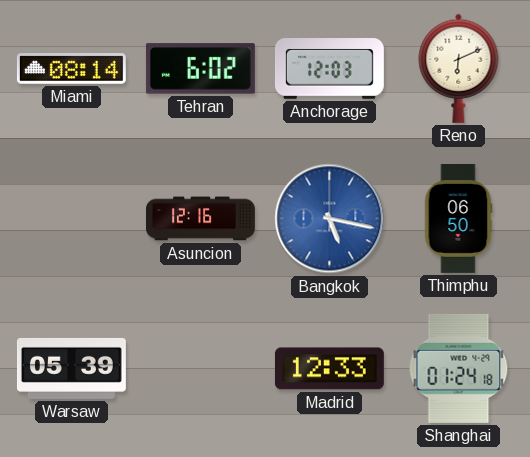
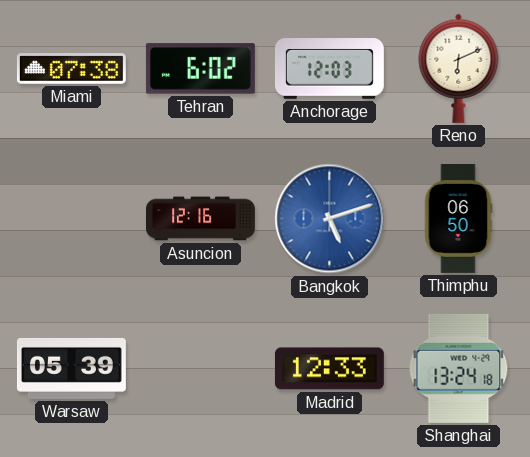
Miami: 08:14 -> 07:38
Bangkok: 5:17 -> 5:12
Shanghai: 01:24 -> 13:24
